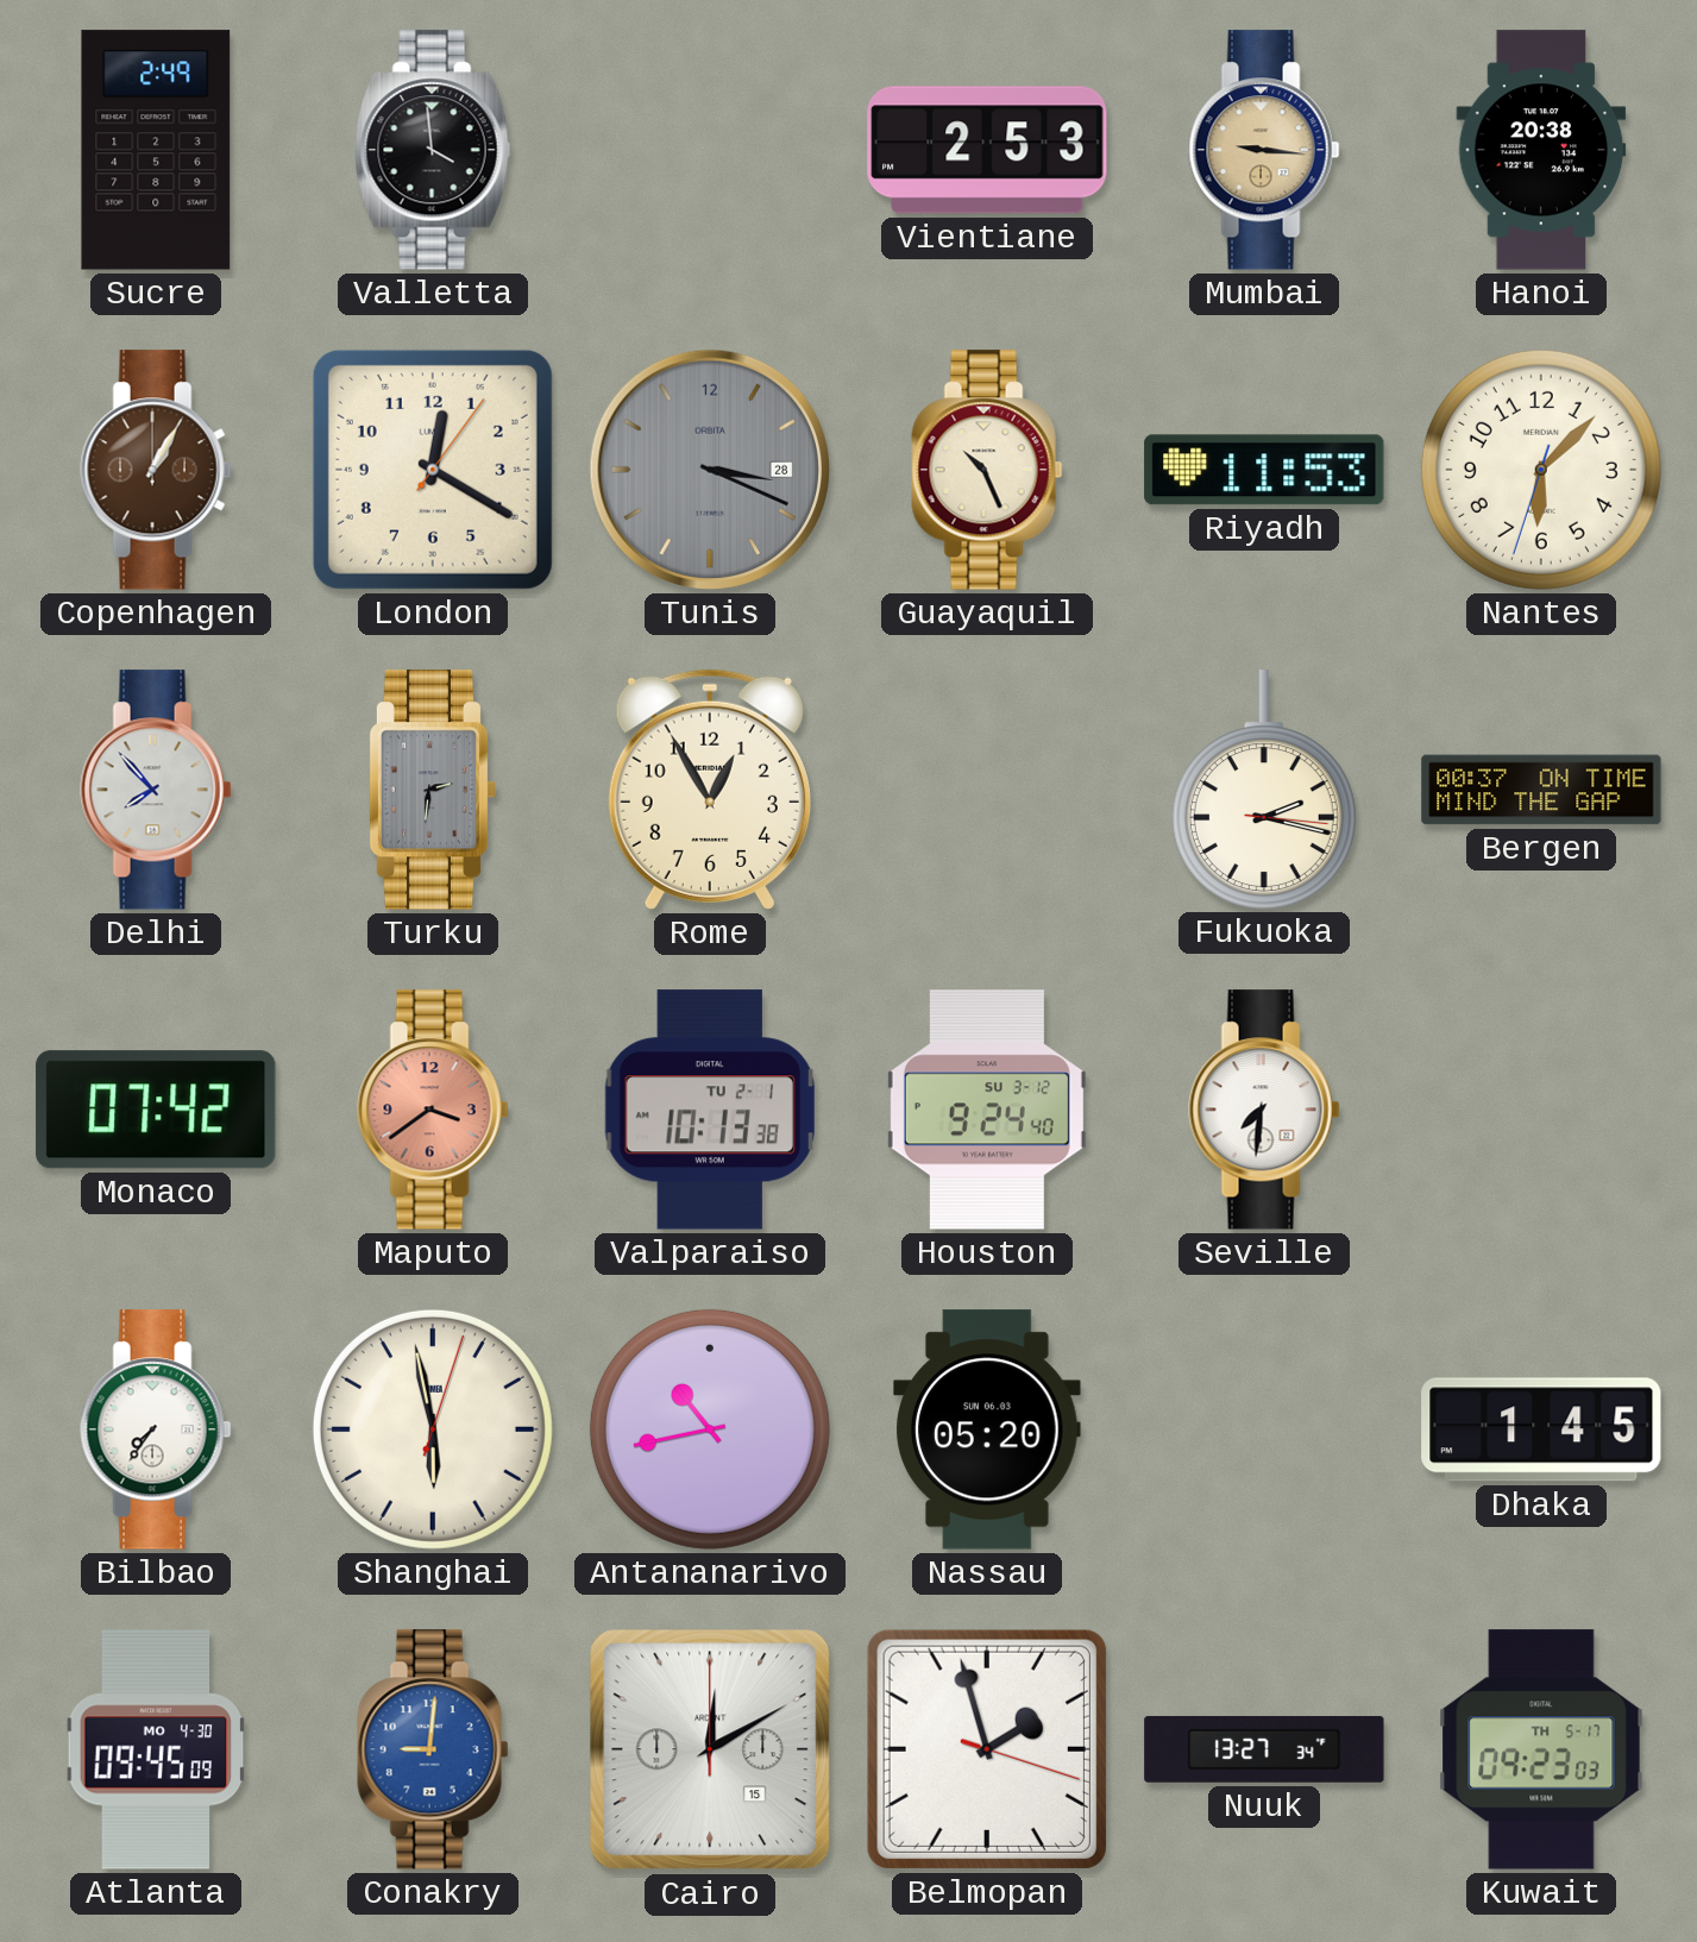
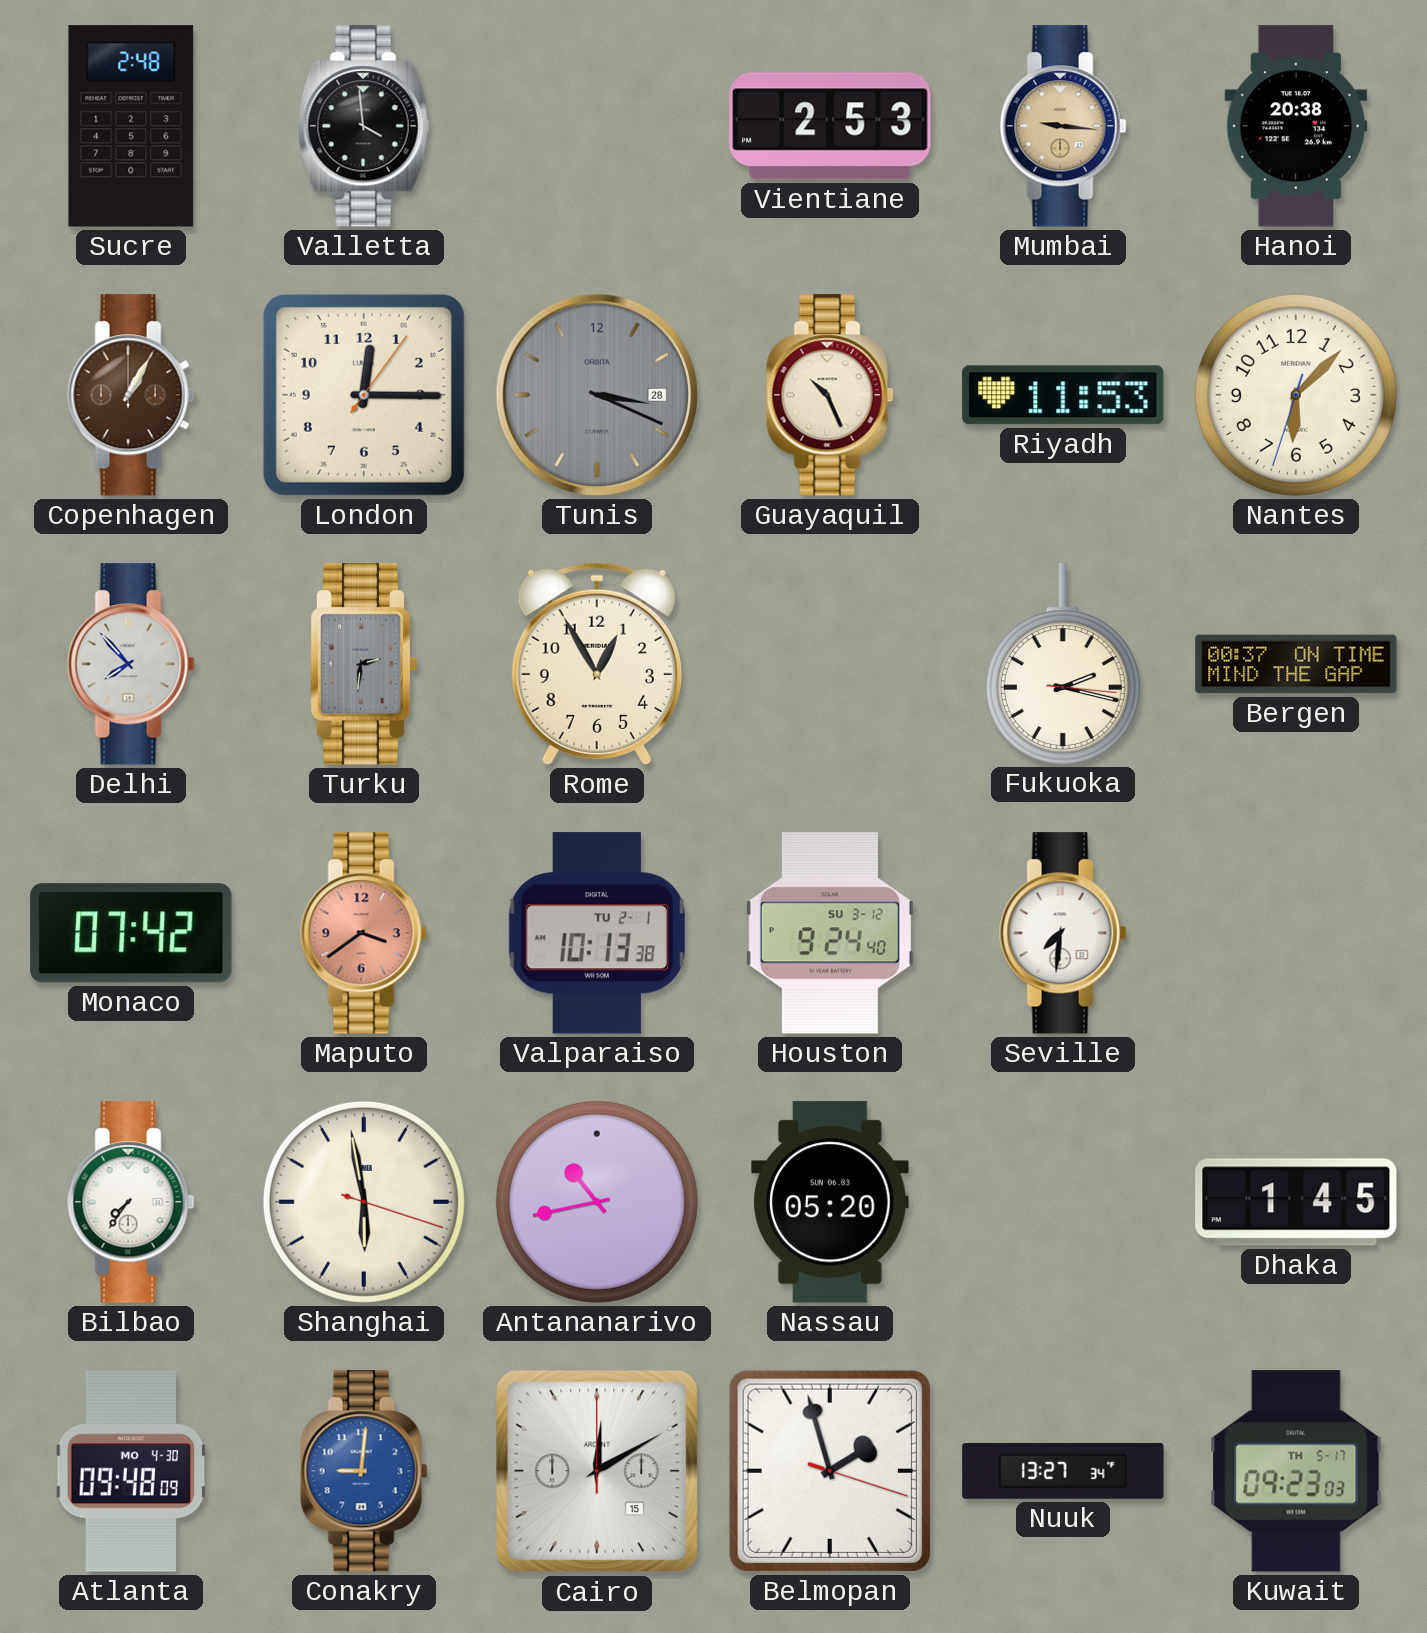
Sucre: 2:49 -> 2:48
London: 12:20 -> 12:15
Shanghai: 5:58:03 -> 5:58:18
Atlanta: 09:45 -> 09:48
